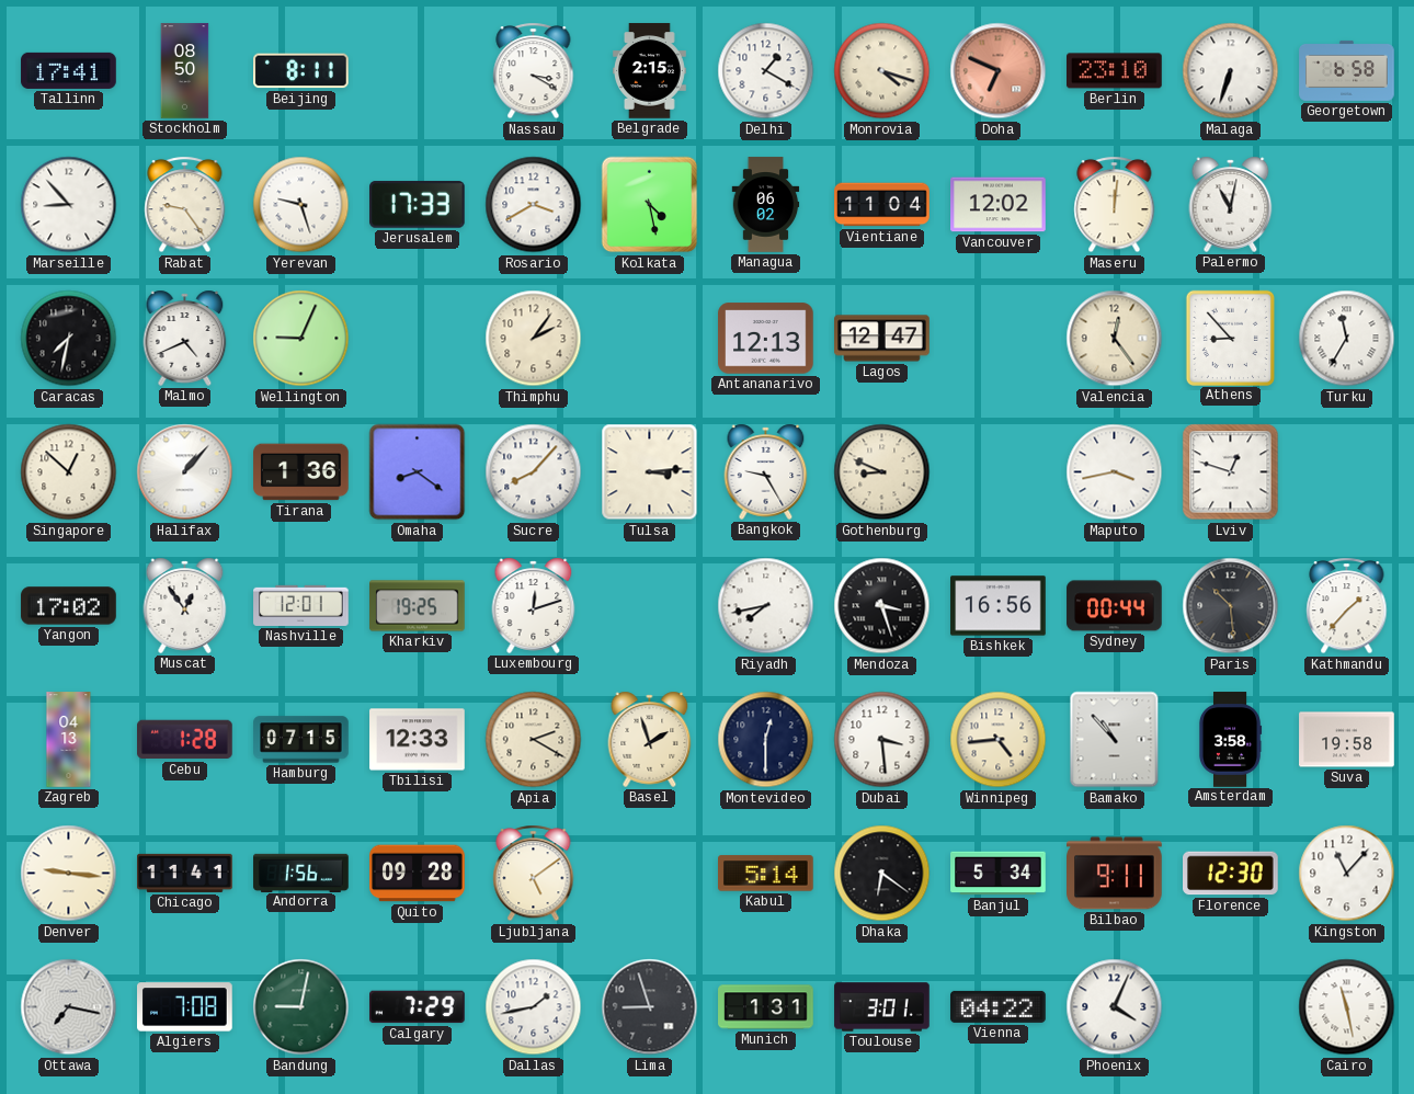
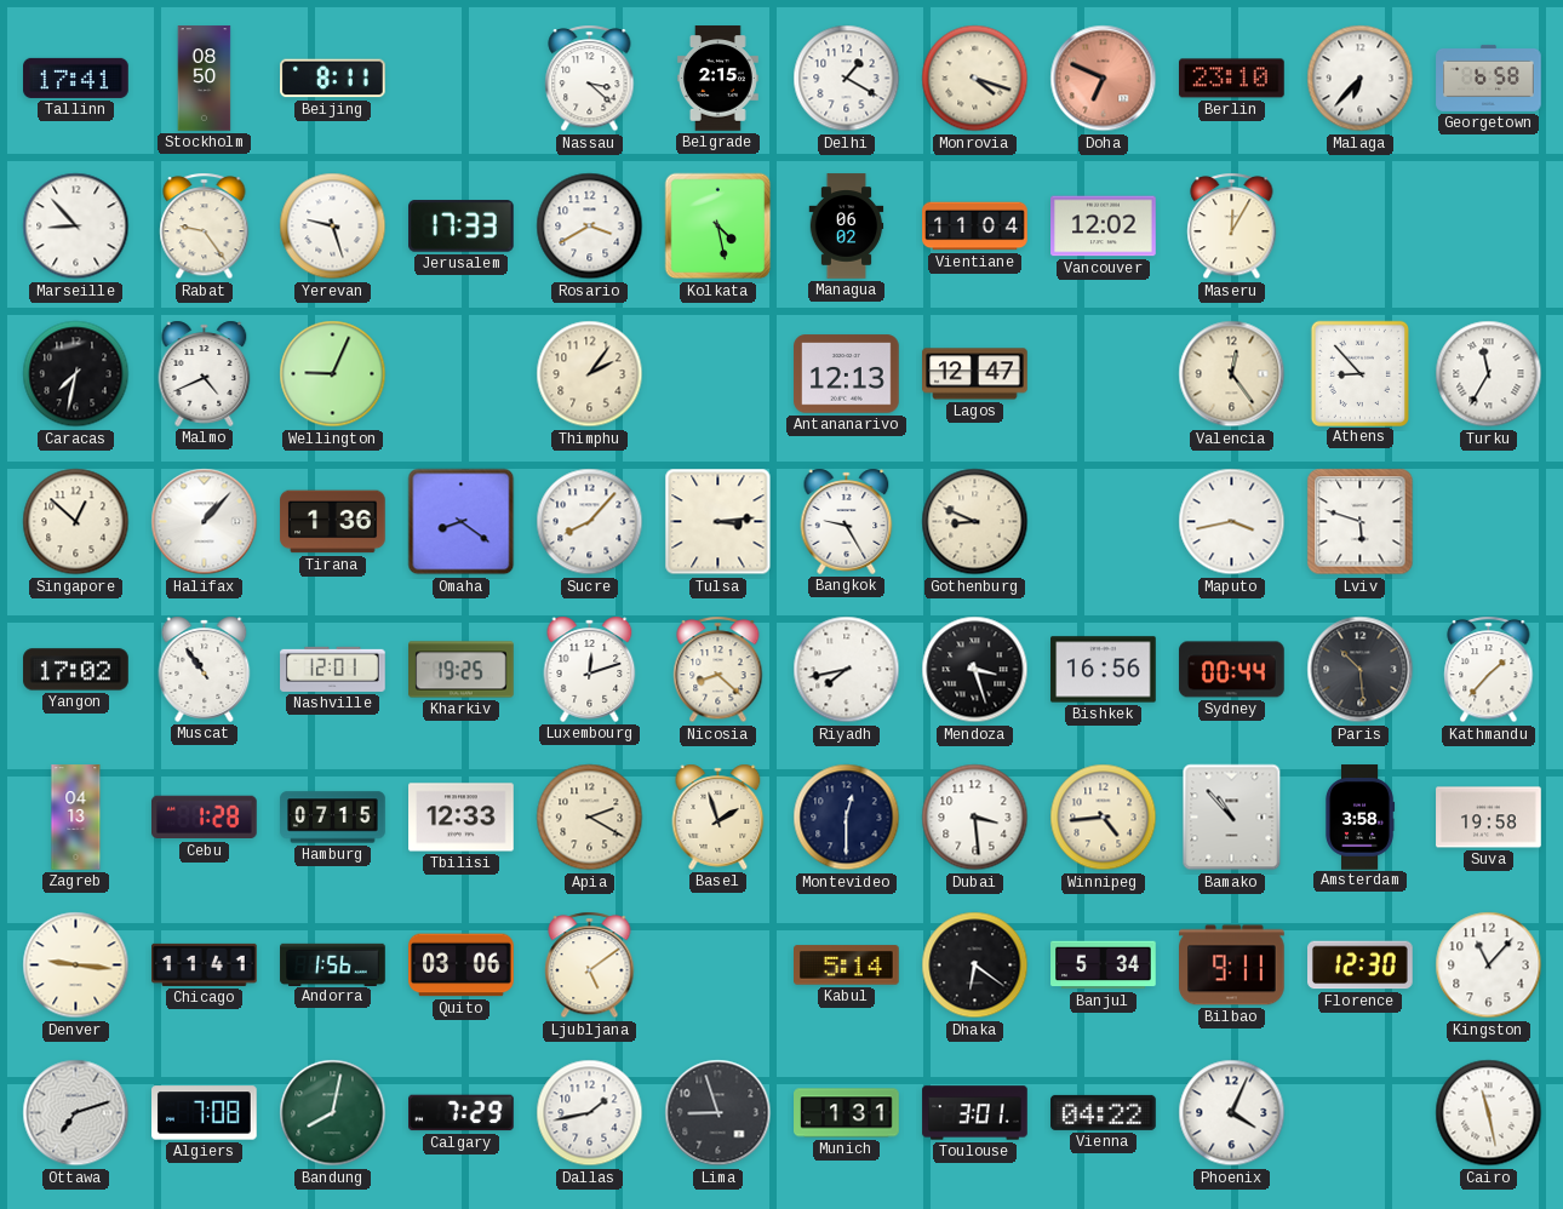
Nassau: 3:20 -> 3:22
Malaga: 6:33 -> 6:37
Maseru: 12:01 -> 12:05
Palermo: 11:02 -> none
Lviv: 12:48 -> 5:48
Muscat: 12:54 -> 10:54
Nicosia: none -> 8:22
Quito: 09:28 -> 03:06
Ottawa: 7:17 -> 7:12
Bandung: 9:02 -> 8:02
